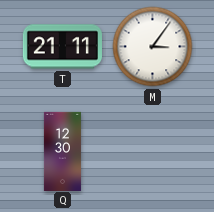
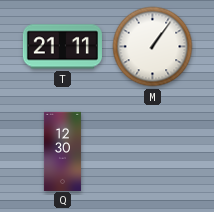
M: 3:06 -> 1:06
